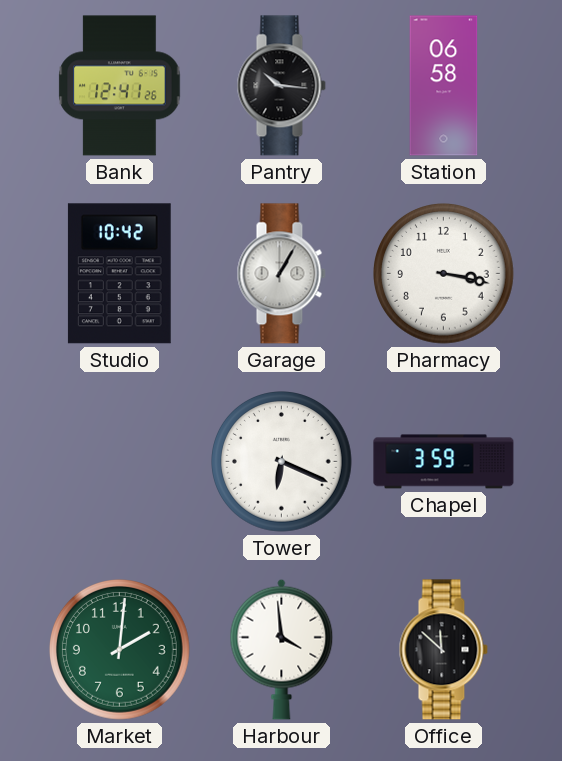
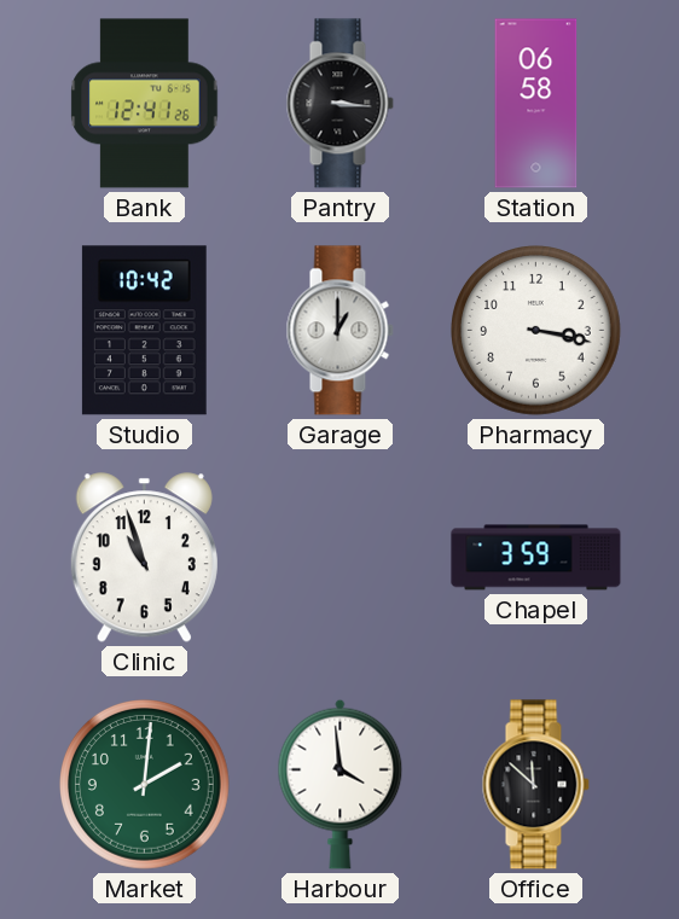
Pantry: 10:16 -> 3:16
Garage: 1:05 -> 1:00
Clinic: none -> 10:57
Tower: 6:19 -> none
